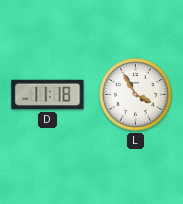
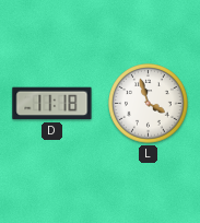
L: 3:55 -> 3:57
